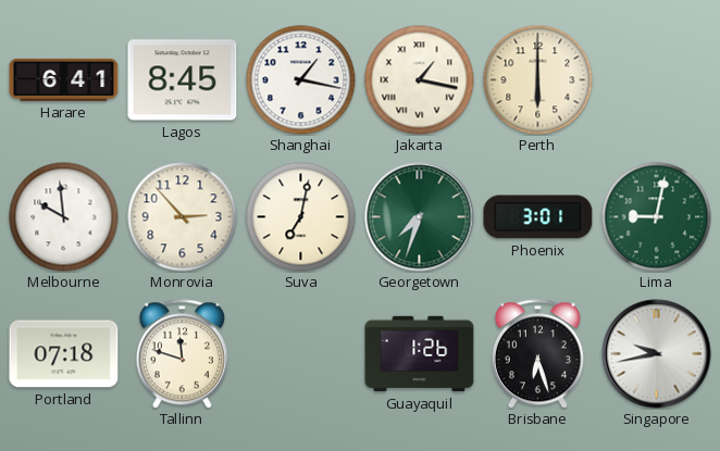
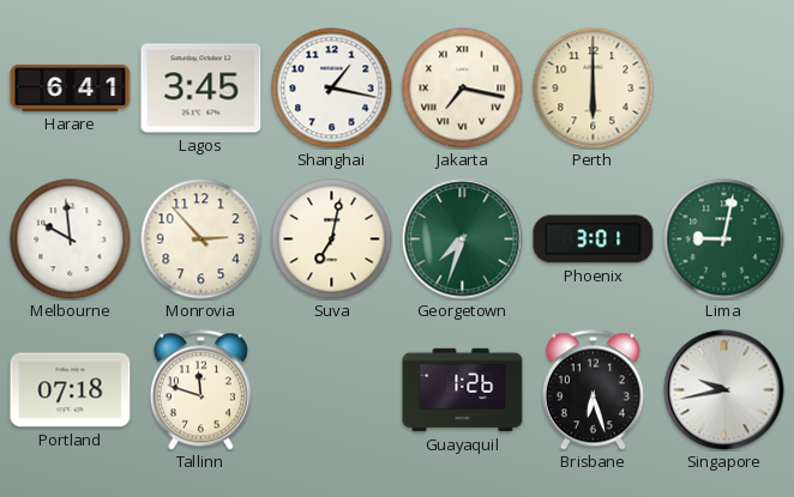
Lagos: 8:45 -> 3:45
Jakarta: 1:17 -> 7:17
